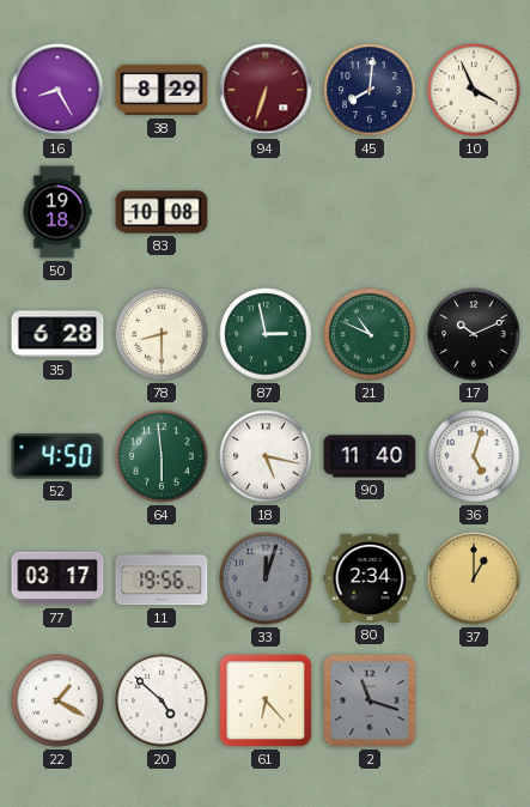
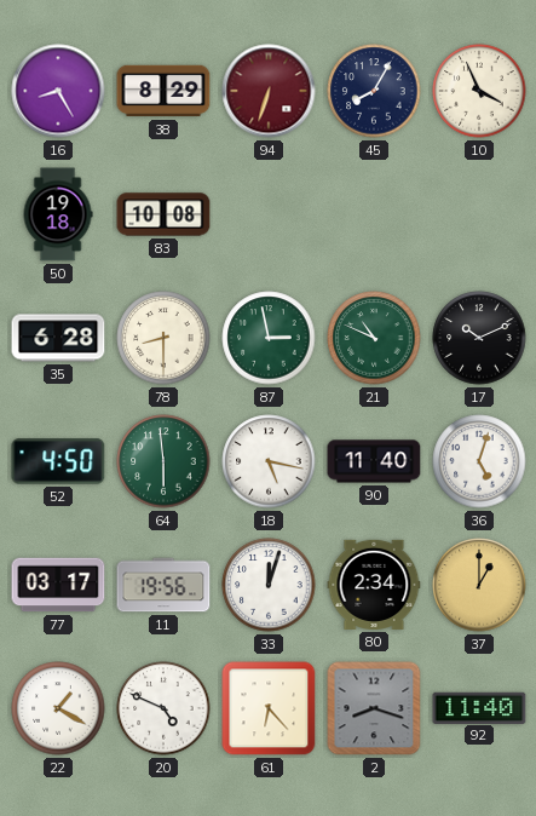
45: 8:01 -> 8:05
33 dial: grey -> white
20: 4:52 -> 4:49
2: 11:18 -> 8:18
92: none -> 11:40
